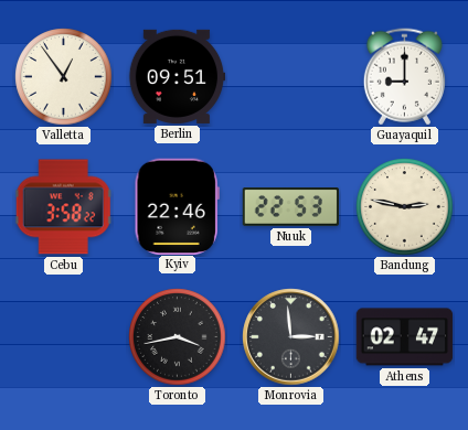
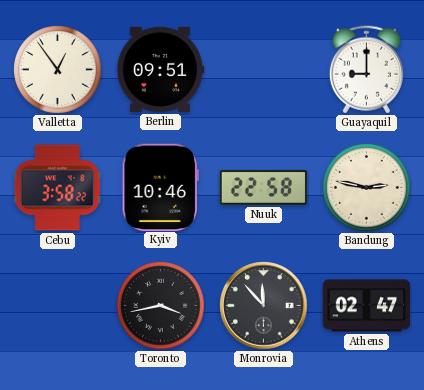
Kyiv: 22:46 -> 10:46
Nuuk: 22:53 -> 22:58
Monrovia: 2:59 -> 11:53
